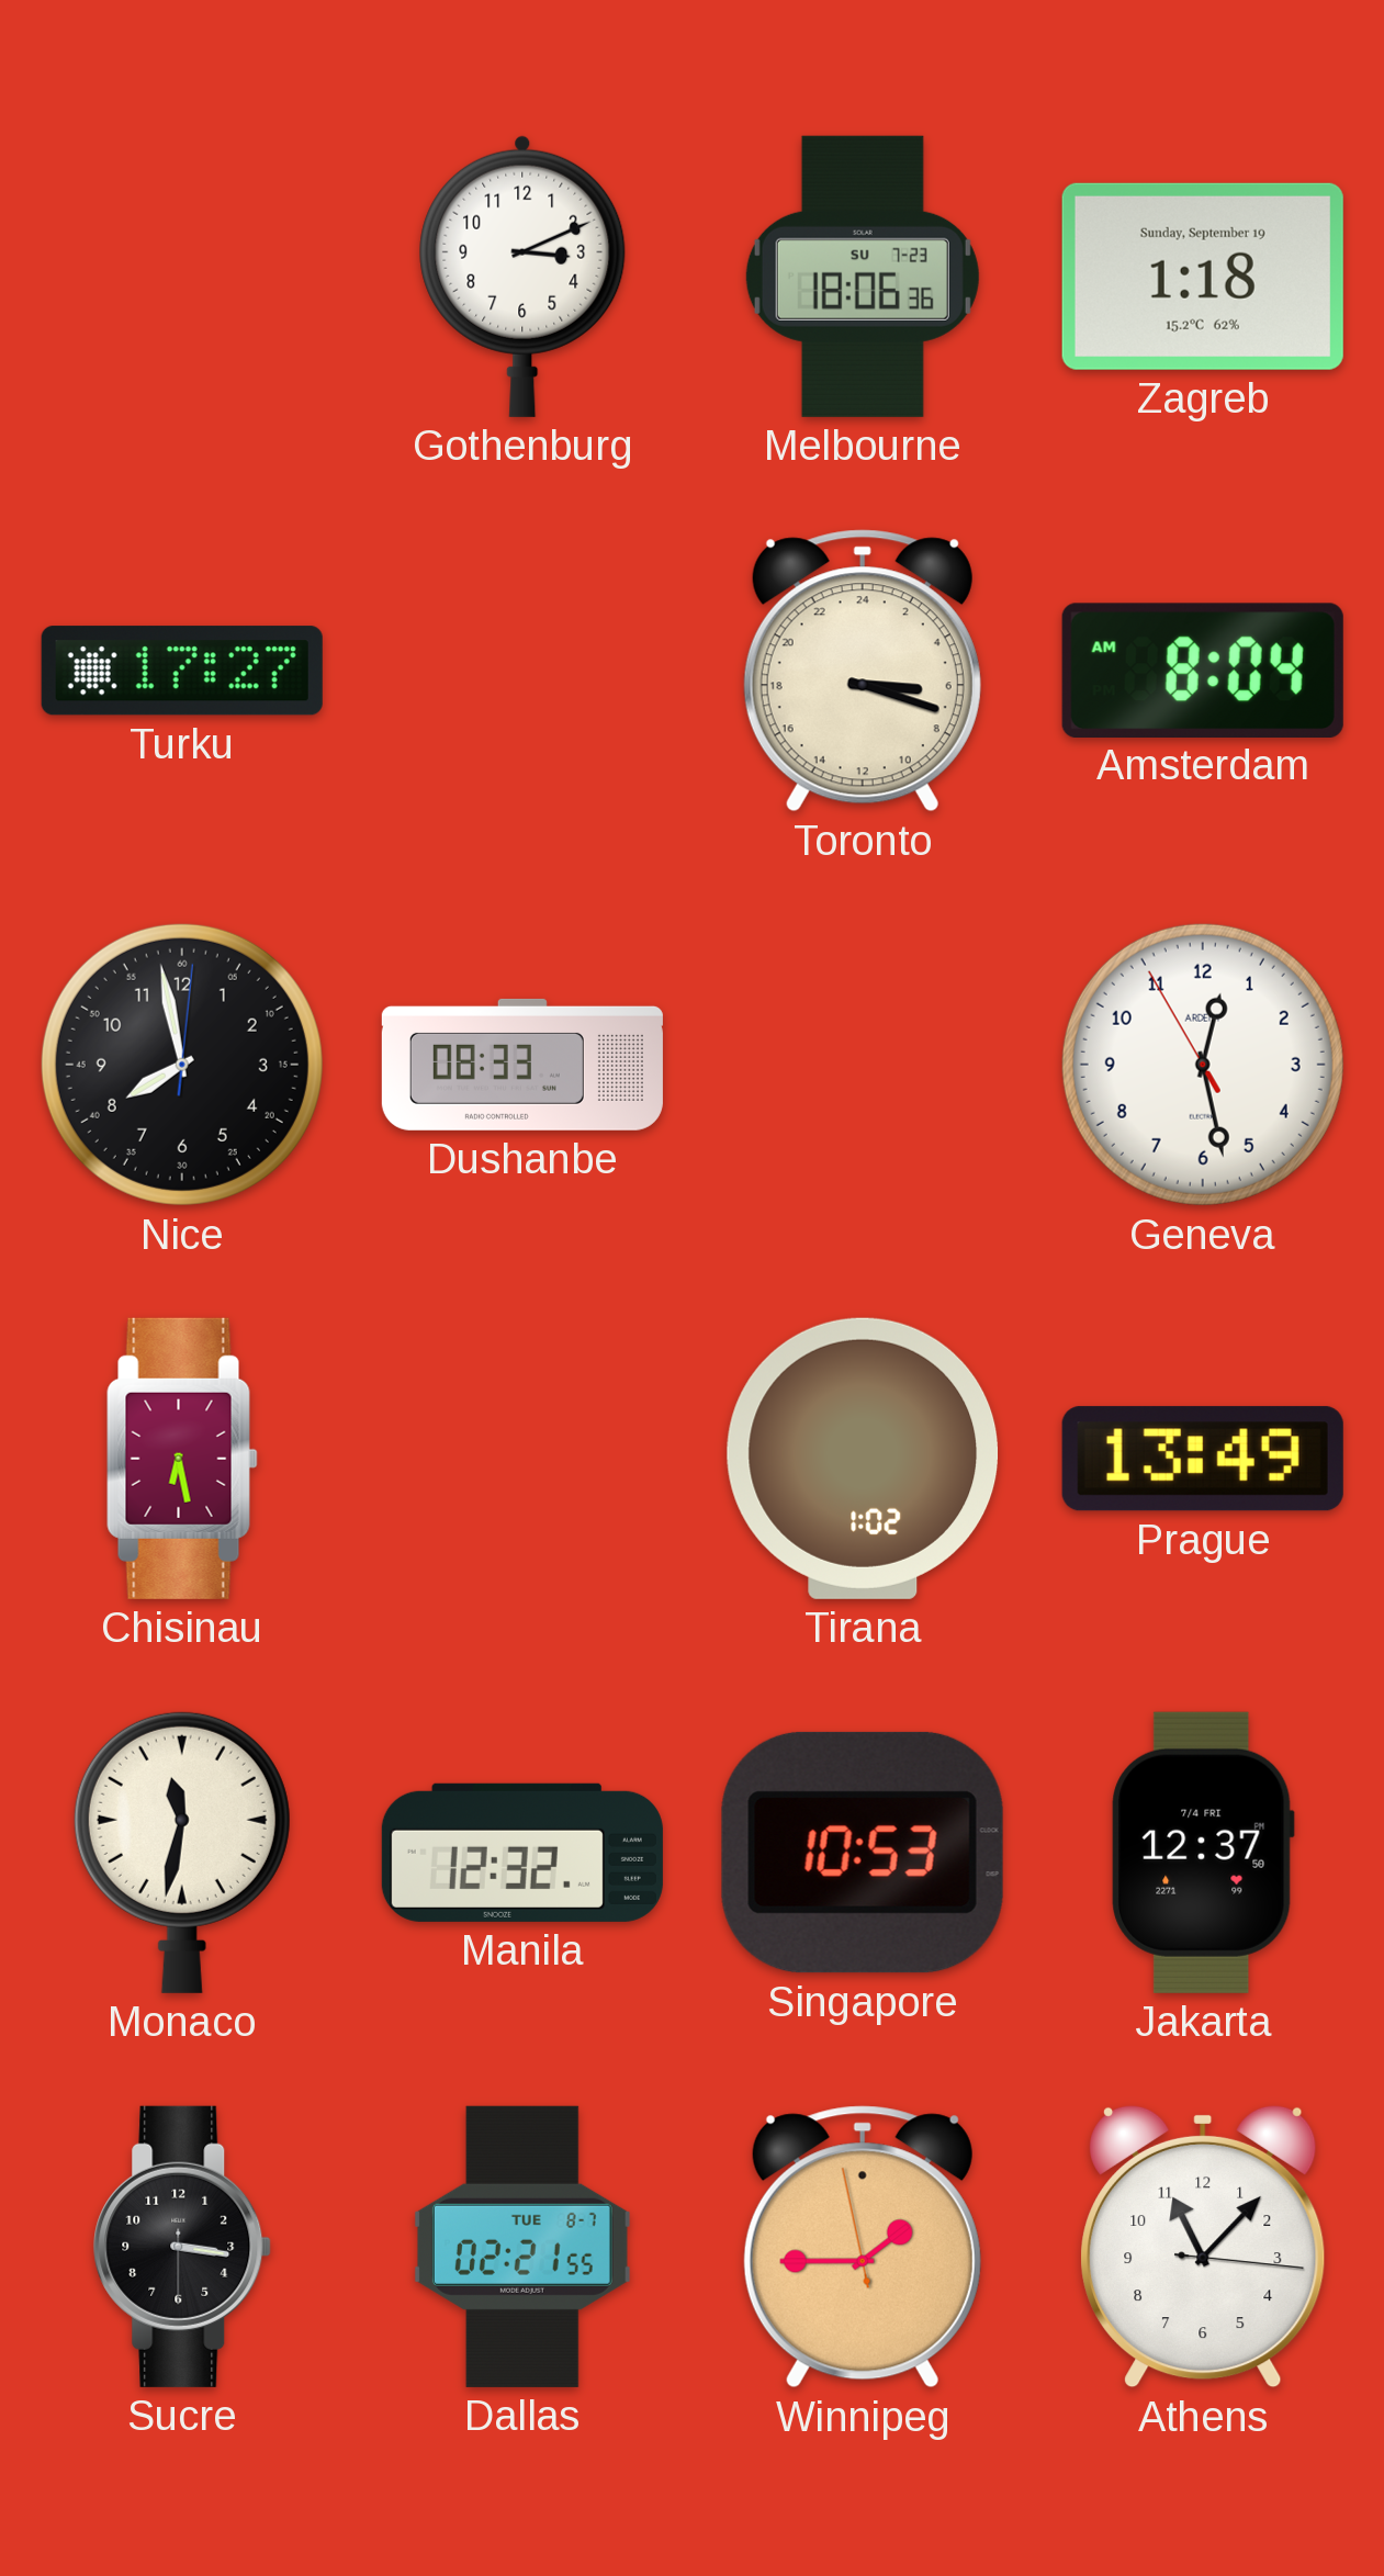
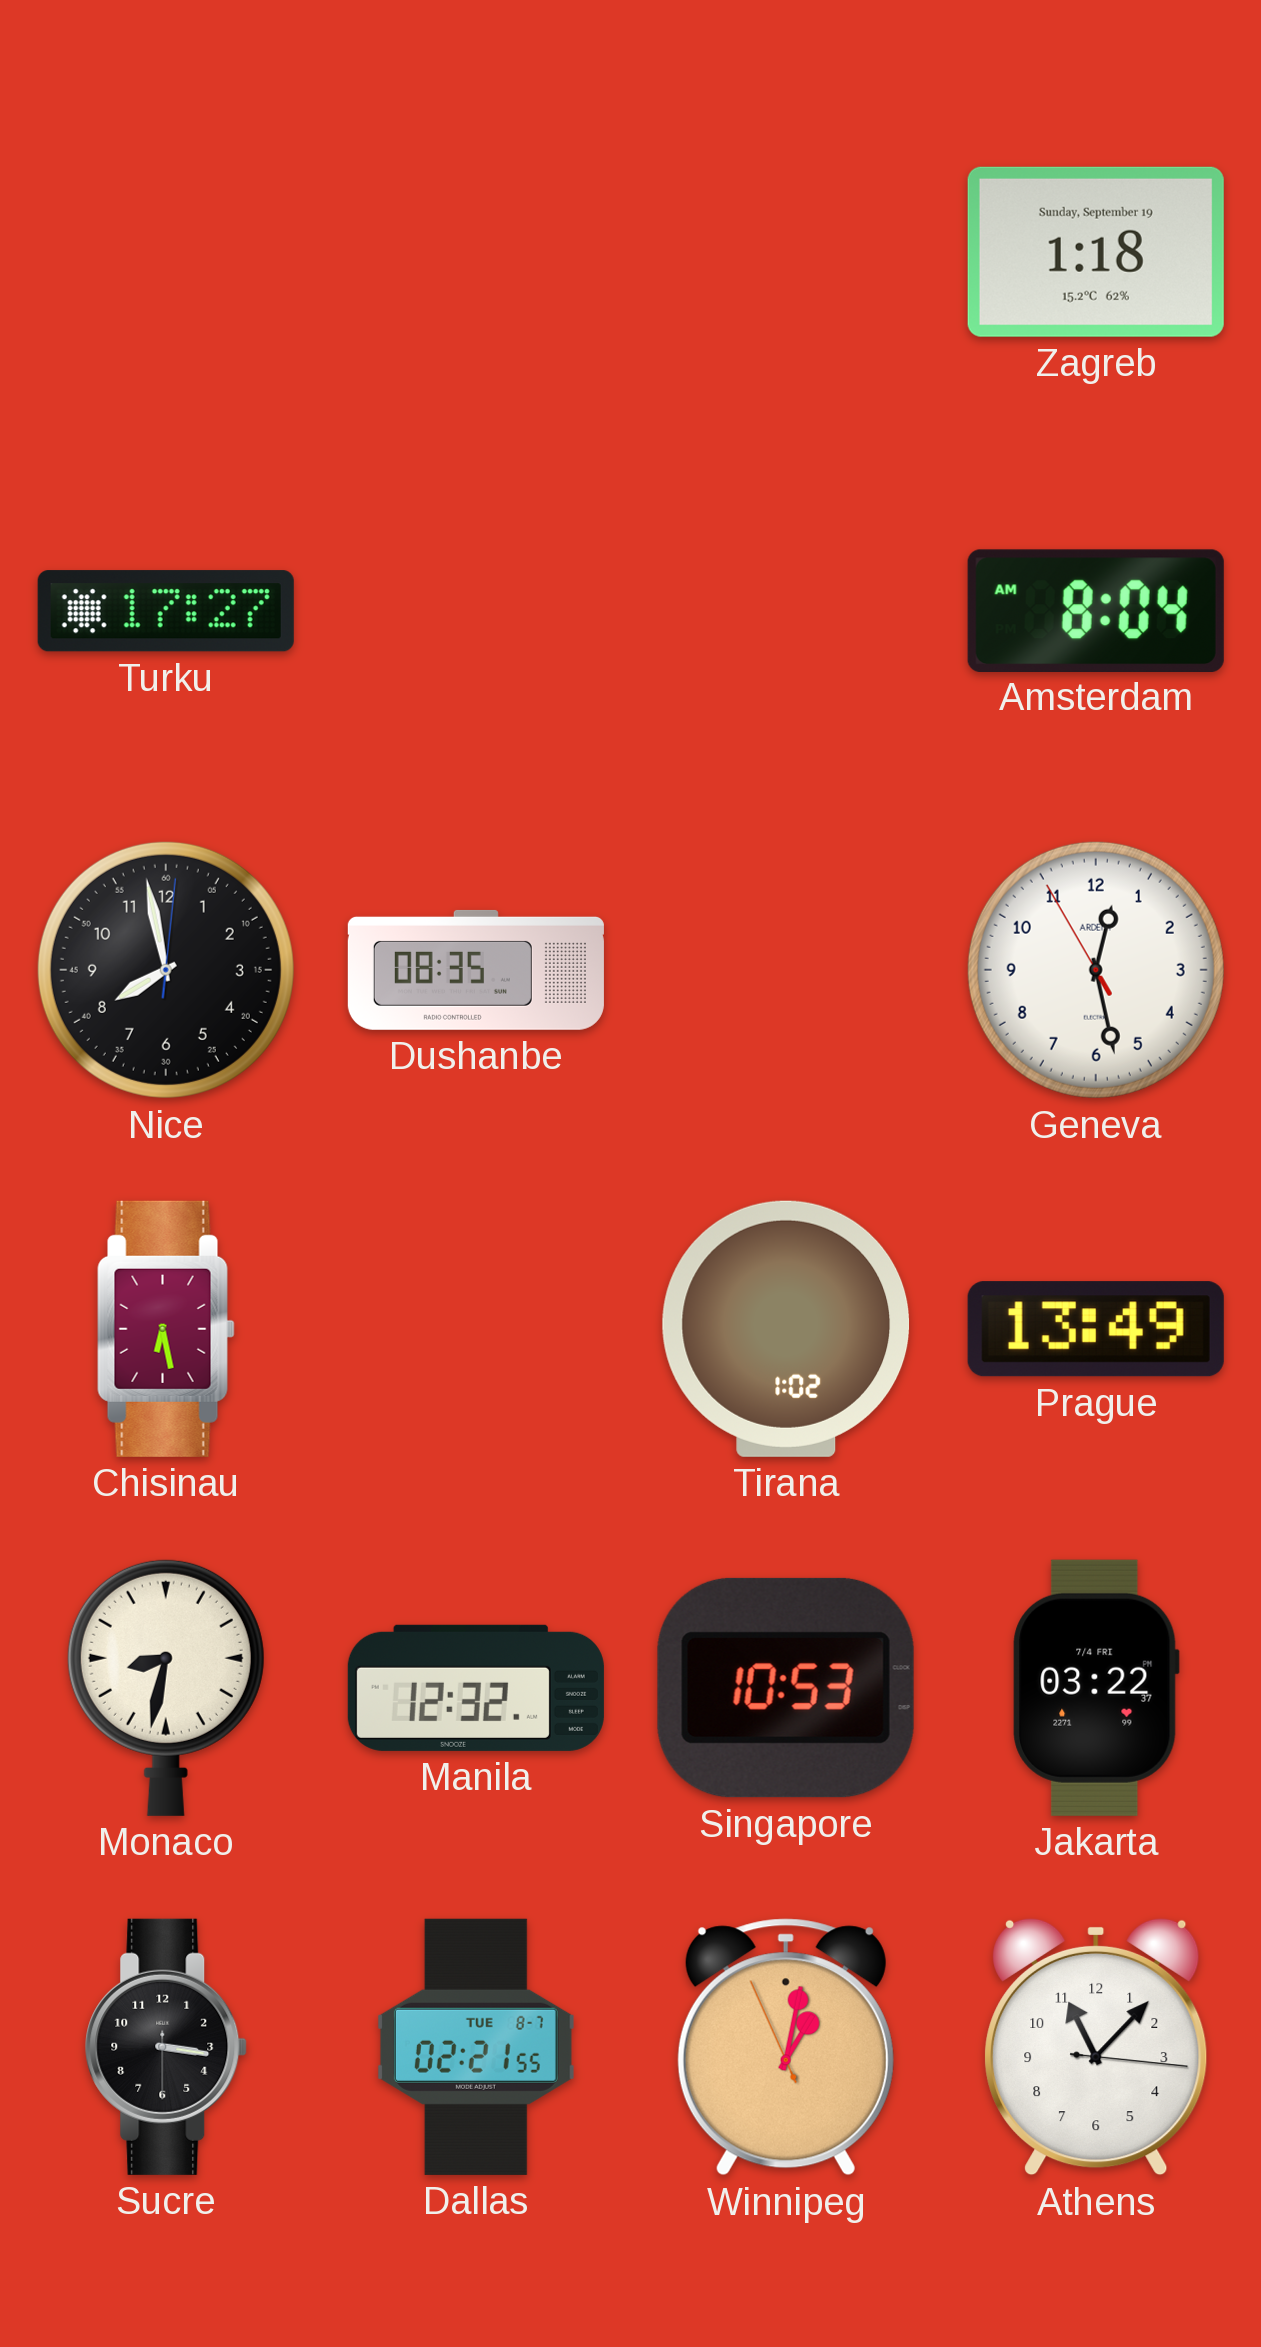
Gothenburg: 3:11 -> none
Melbourne: 18:06 -> none
Toronto: 6:18 -> none
Dushanbe: 08:33 -> 08:35
Monaco: 11:32 -> 8:32
Jakarta: 12:37 -> 03:22
Winnipeg: 1:44 -> 1:01
